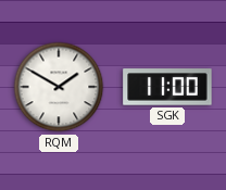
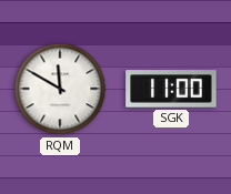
RQM: 1:50 -> 11:50
